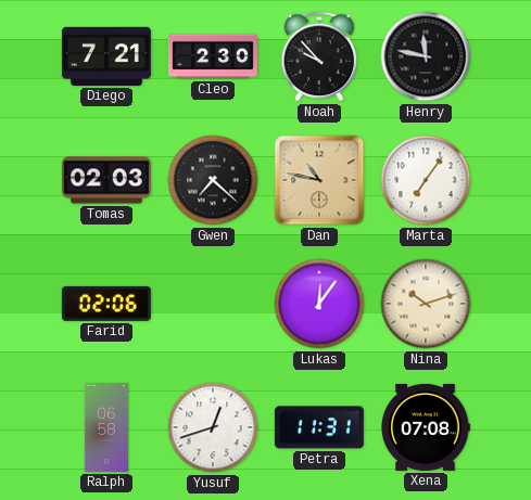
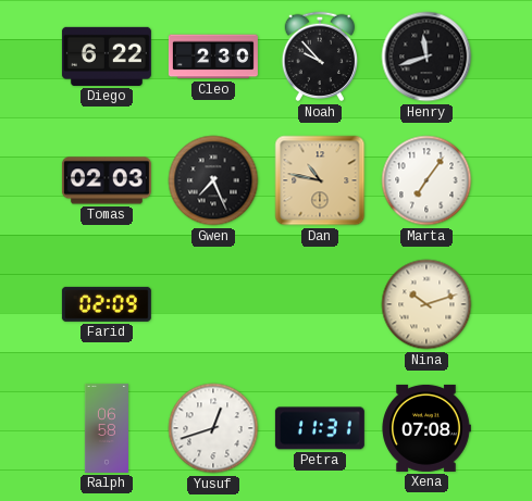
Diego: 7:21 -> 6:22
Henry: 11:47 -> 11:42
Gwen: 7:22 -> 7:26
Farid: 02:06 -> 02:09
Lukas: 12:06 -> none
